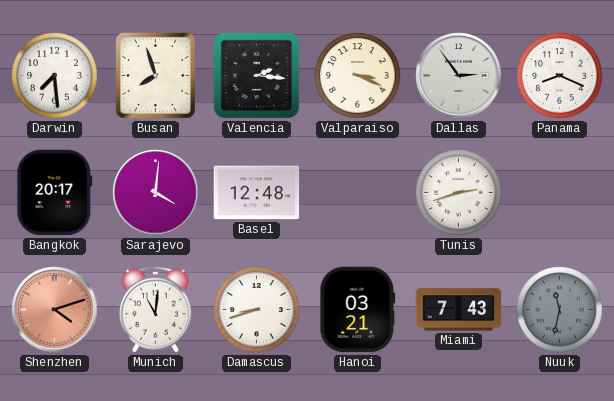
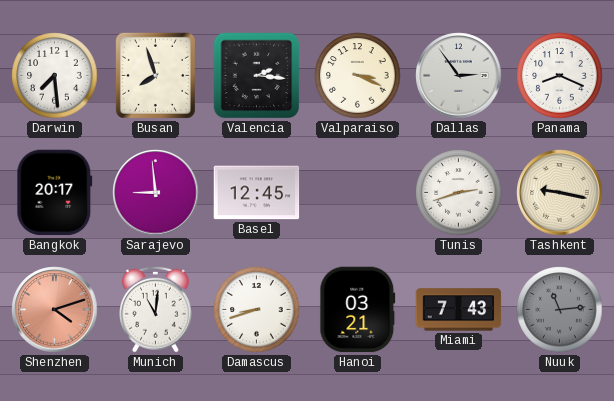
Sarajevo: 4:01 -> 8:59
Basel: 12:48 -> 12:45
Tashkent: none -> 9:17
Nuuk: 11:32 -> 11:14
